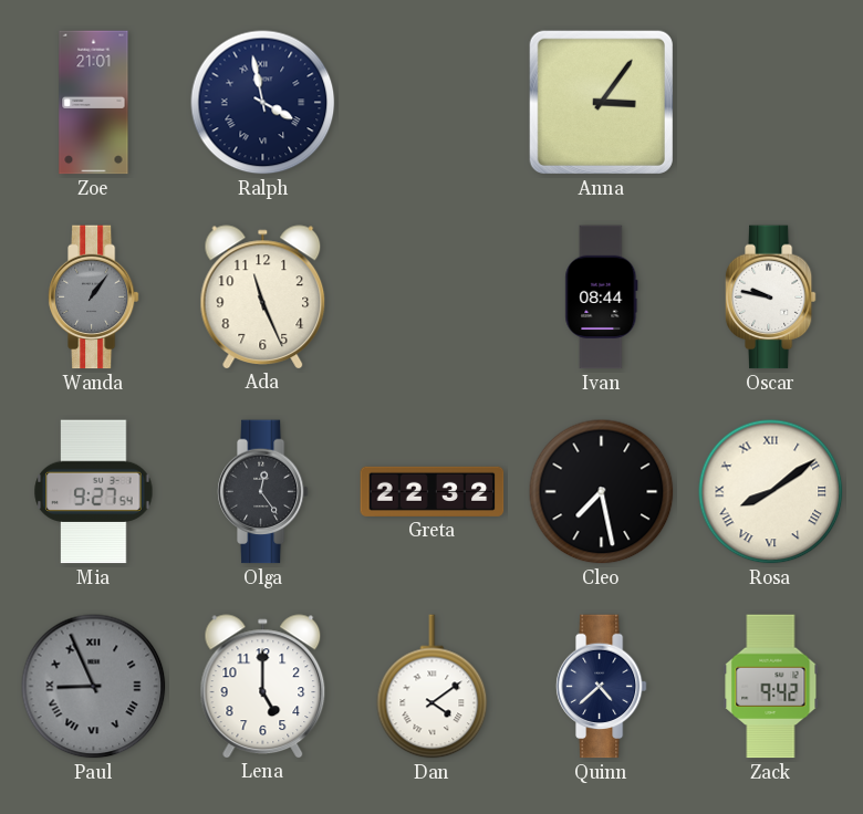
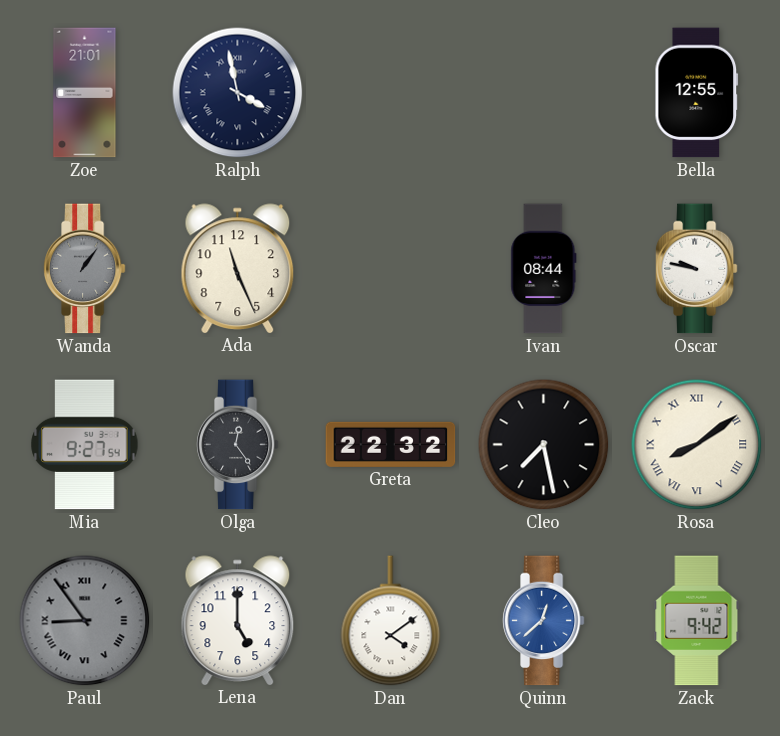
Anna: 3:06 -> none
Bella: none -> 12:55
Paul: 8:56 -> 8:54
Quinn: 4:38 -> 12:38
Quinn dial: navy -> blue
